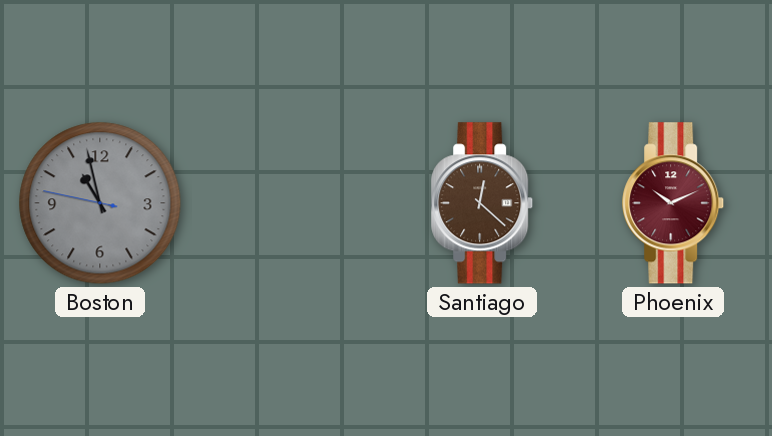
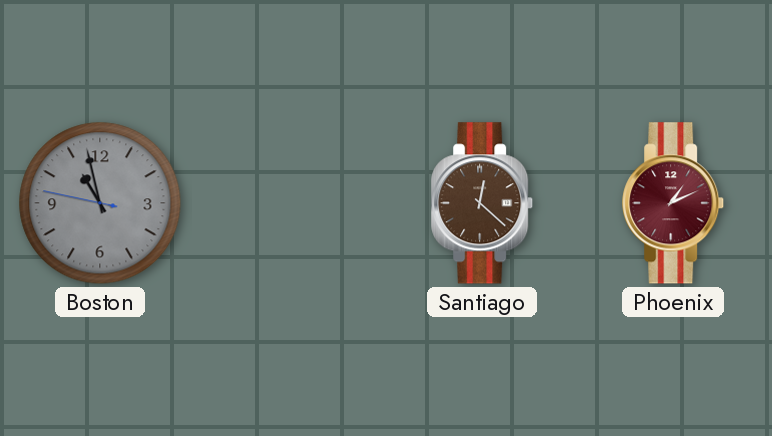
Phoenix: 10:11 -> 1:11
